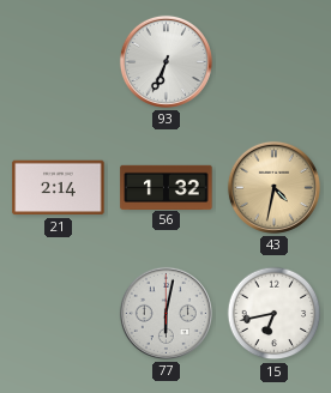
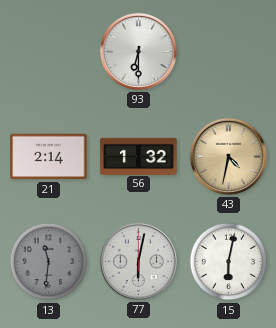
93: 6:34 -> 6:30
13: none -> 11:31
15: 6:43 -> 6:02
